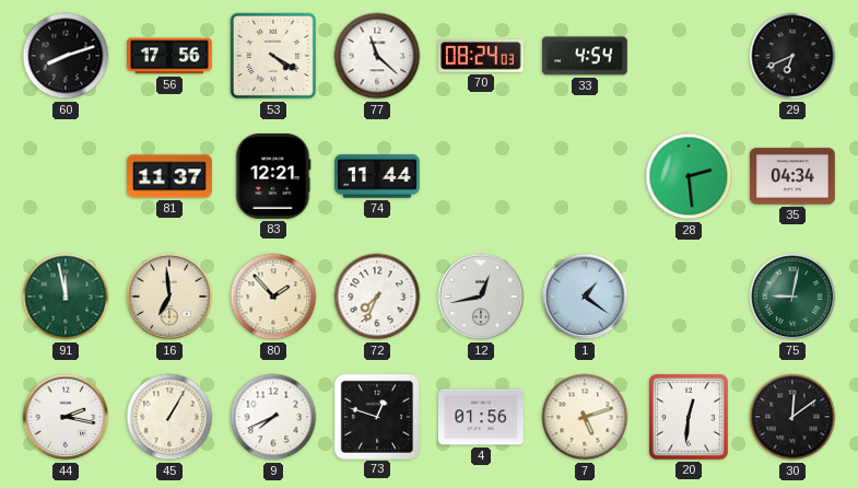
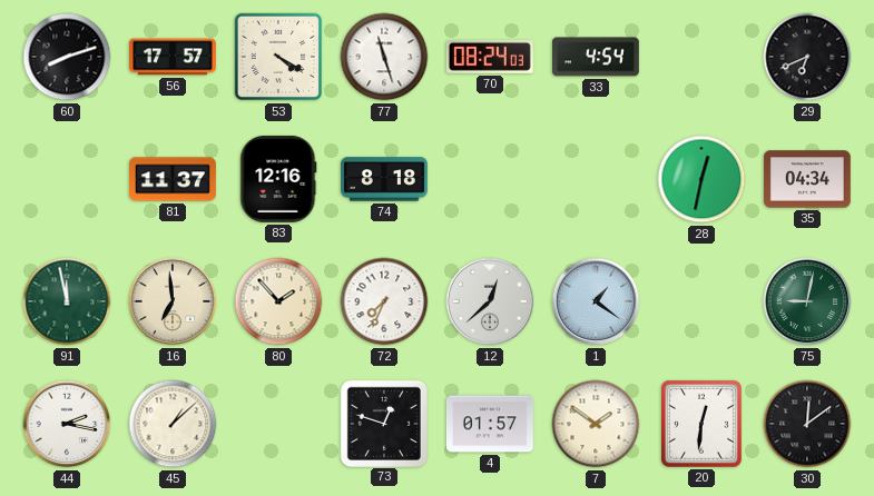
56: 17:56 -> 17:57
77: 11:22 -> 11:27
83: 12:21 -> 12:16
74: 11:44 -> 8:18
28: 2:29 -> 12:32
12: 12:43 -> 12:38
45: 1:05 -> 1:08
9: 7:41 -> none
4: 01:56 -> 01:57
7: 5:12 -> 1:51
